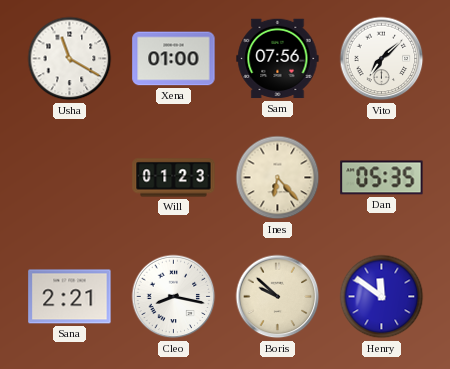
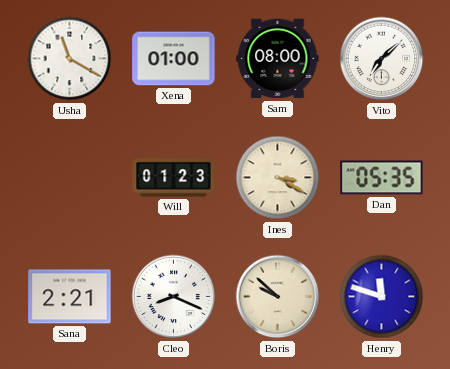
Sam: 07:56 -> 08:00
Ines: 6:23 -> 3:20
Cleo: 8:17 -> 8:19
Henry: 11:51 -> 11:48
